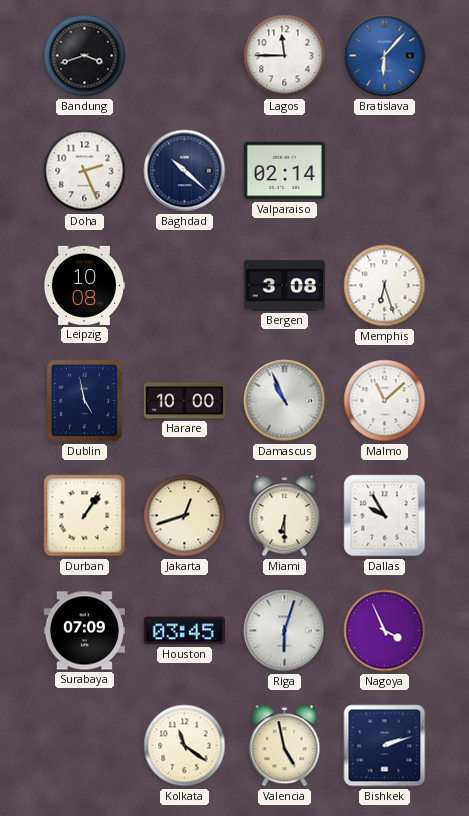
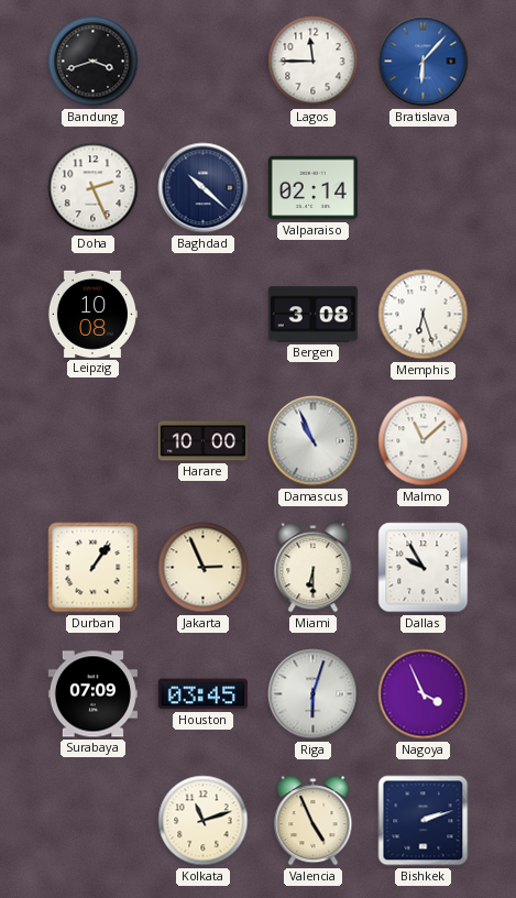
Dublin: 4:58 -> none
Jakarta: 12:42 -> 2:56
Kolkata: 11:21 -> 11:12
Valencia: 4:58 -> 4:56
